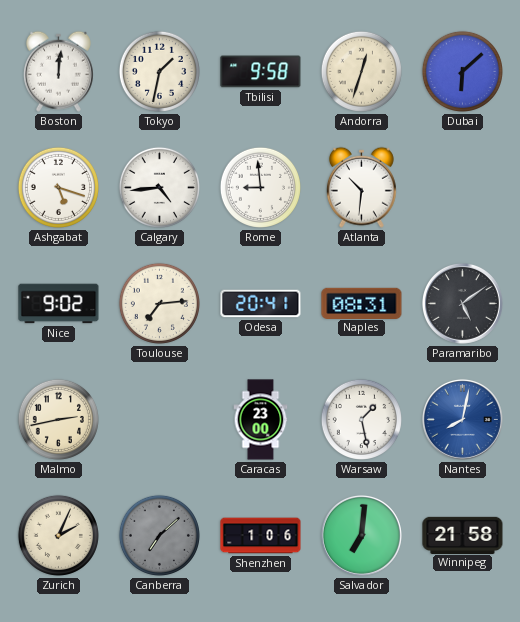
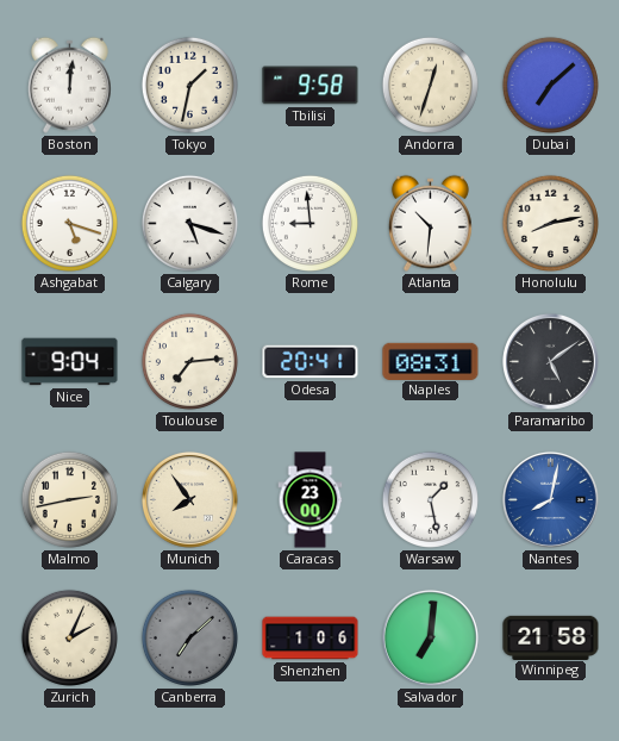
Dubai: 6:08 -> 7:08
Calgary: 4:44 -> 5:18
Honolulu: none -> 8:13
Nice: 9:02 -> 9:04
Munich: none -> 7:54
